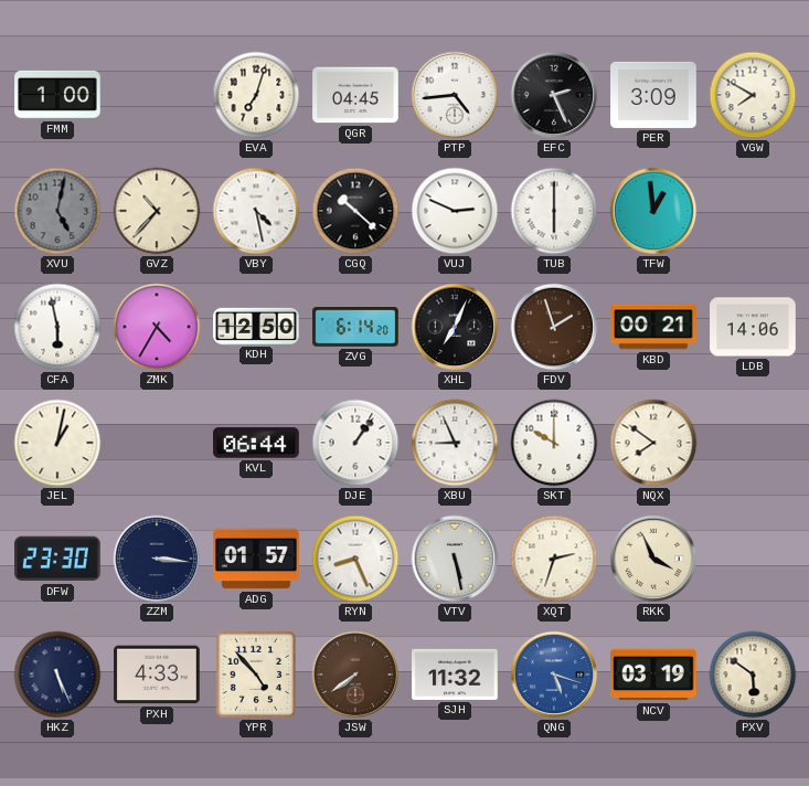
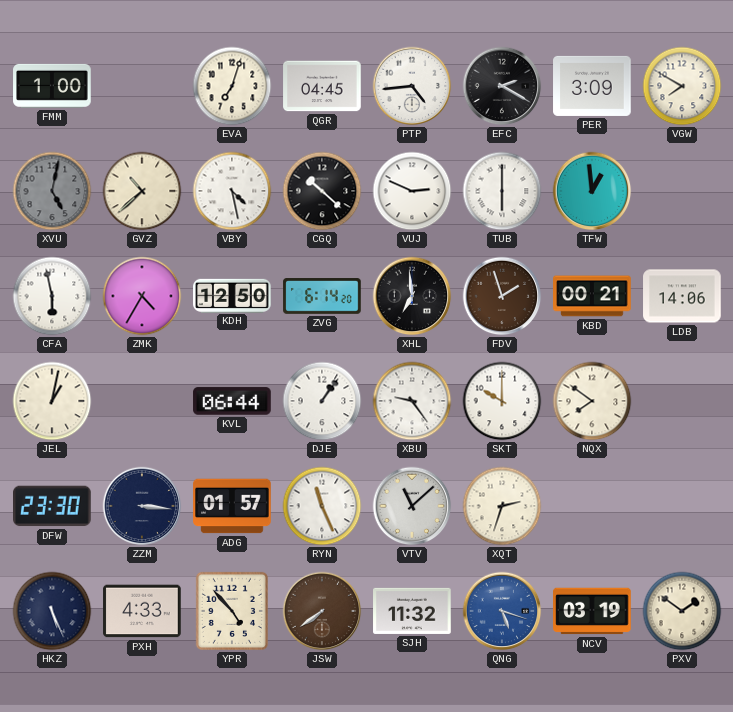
EFC: 2:26 -> 2:20
GVZ: 10:37 -> 10:38
XHL: 7:04 -> 6:59
XBU: 8:56 -> 9:24
RYN: 8:26 -> 11:26
VTV: 5:28 -> 11:08
RKK: 3:56 -> none
PXV: 5:51 -> 1:51
